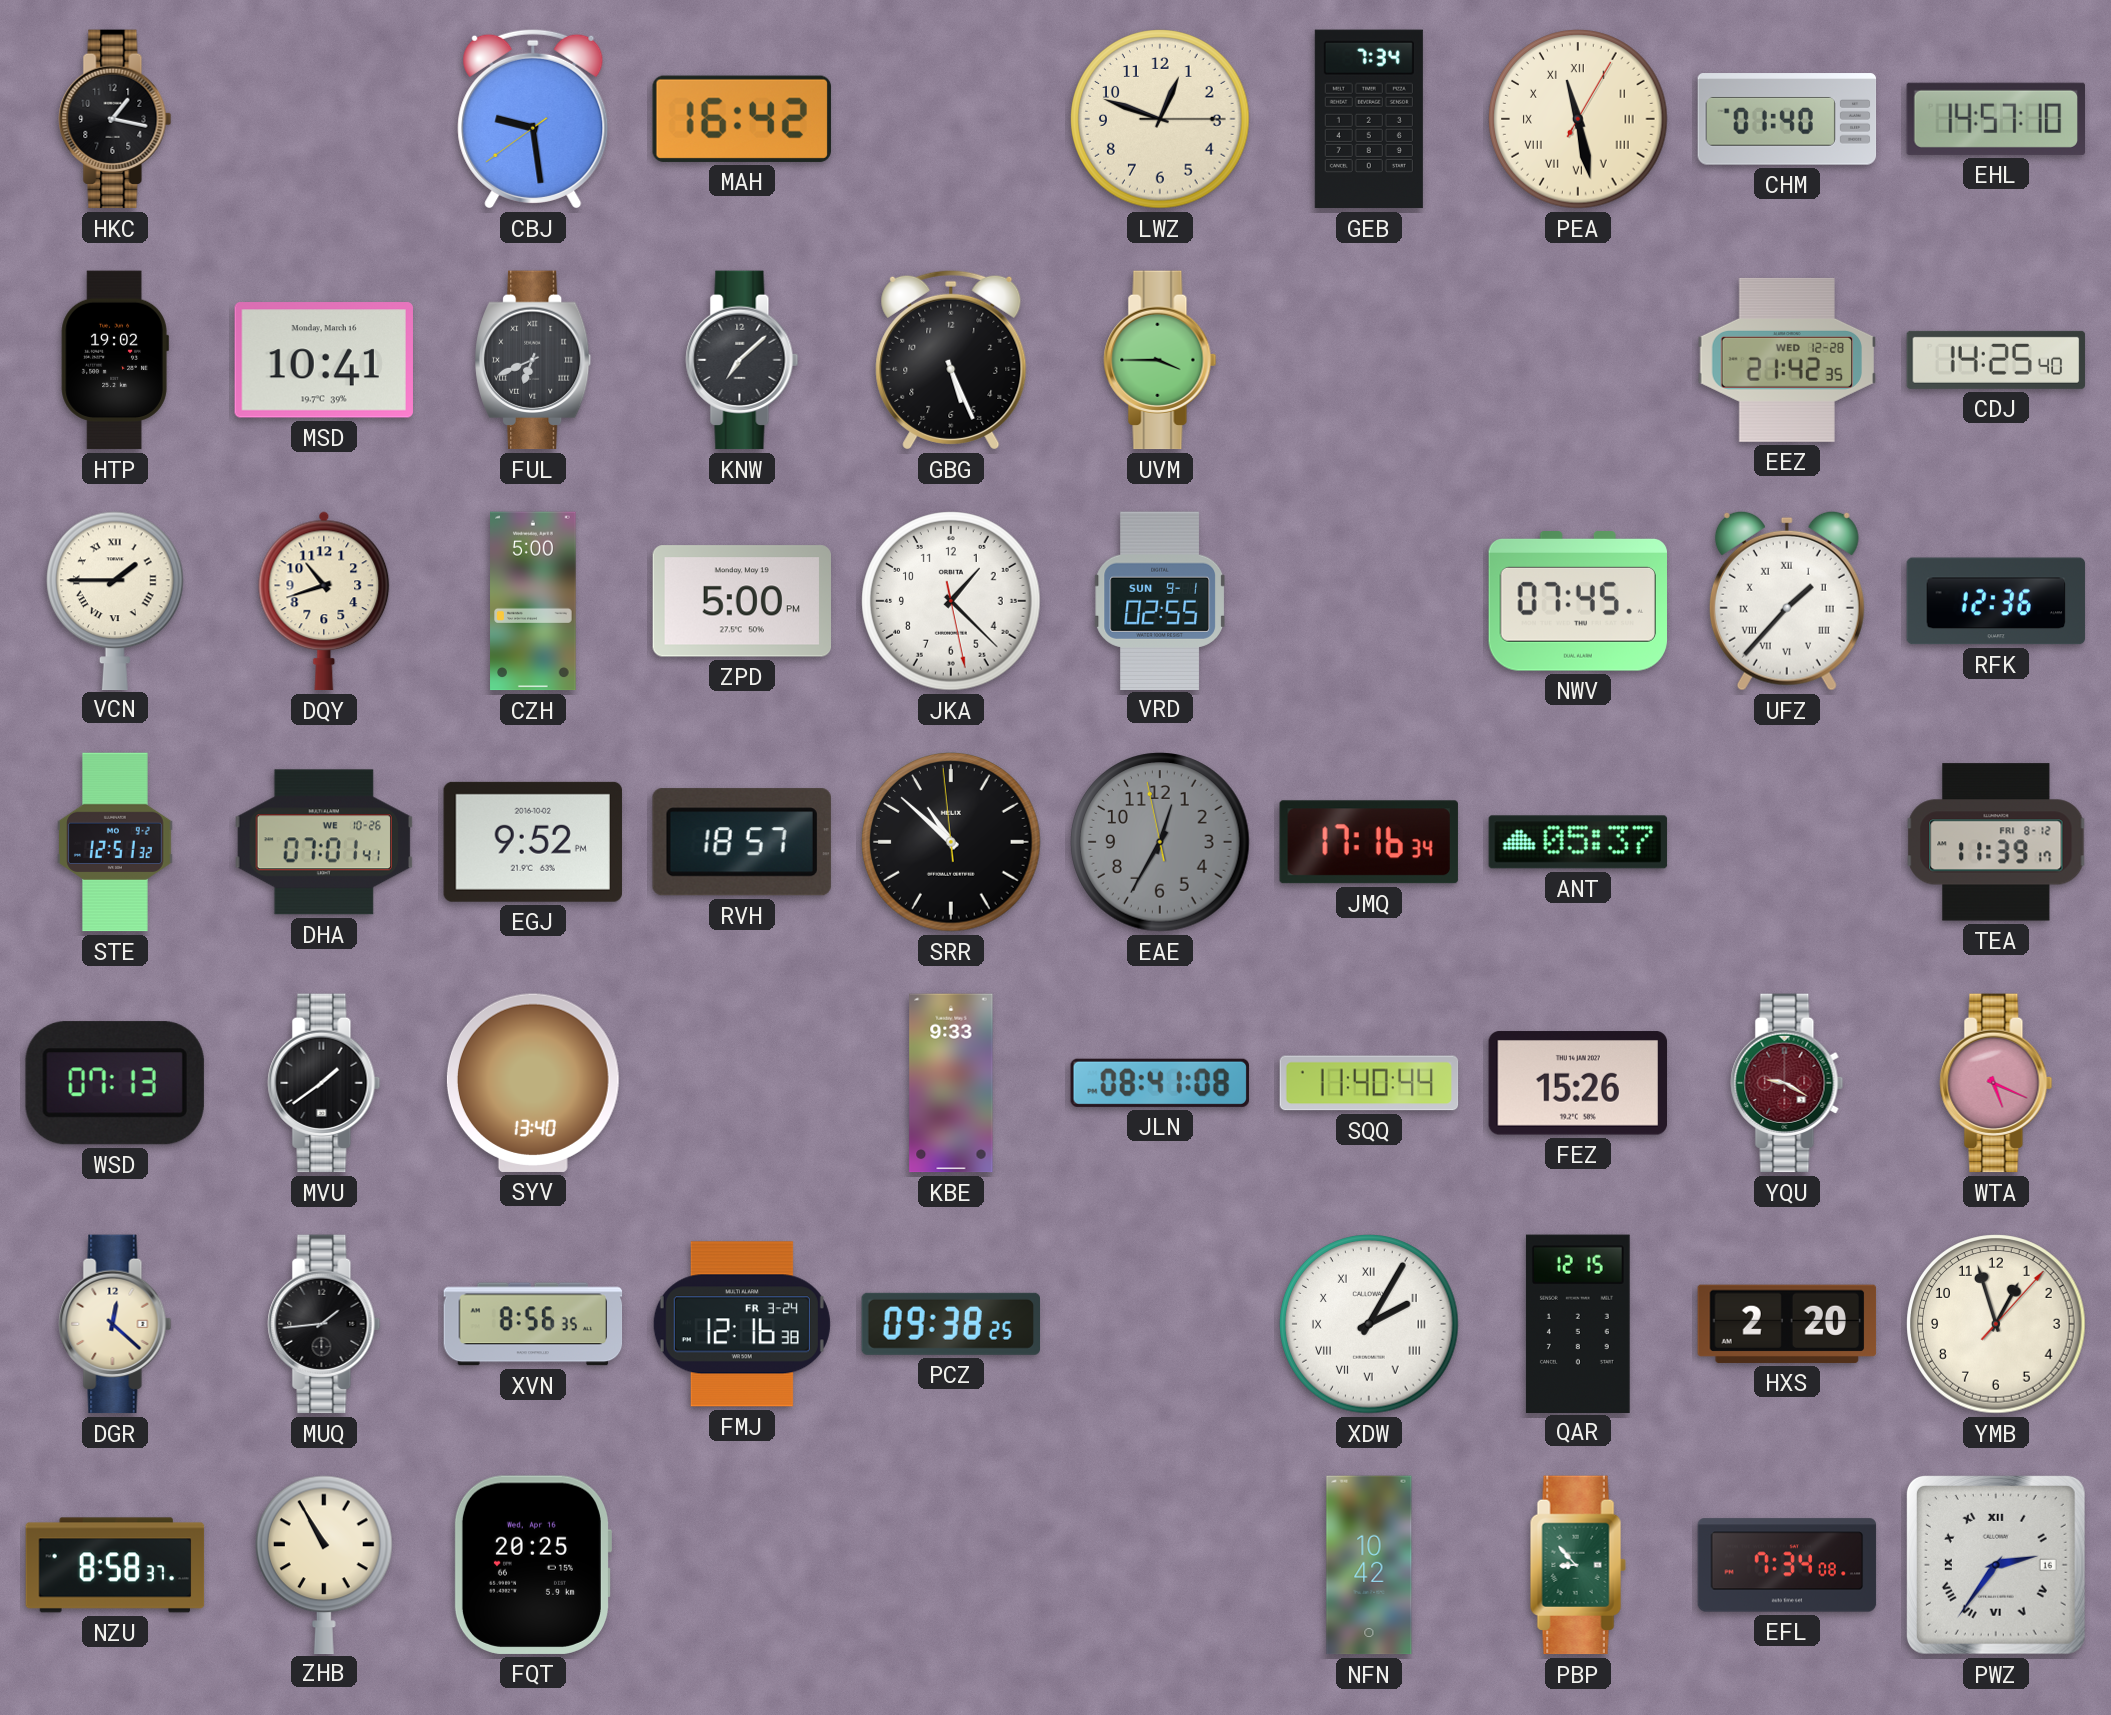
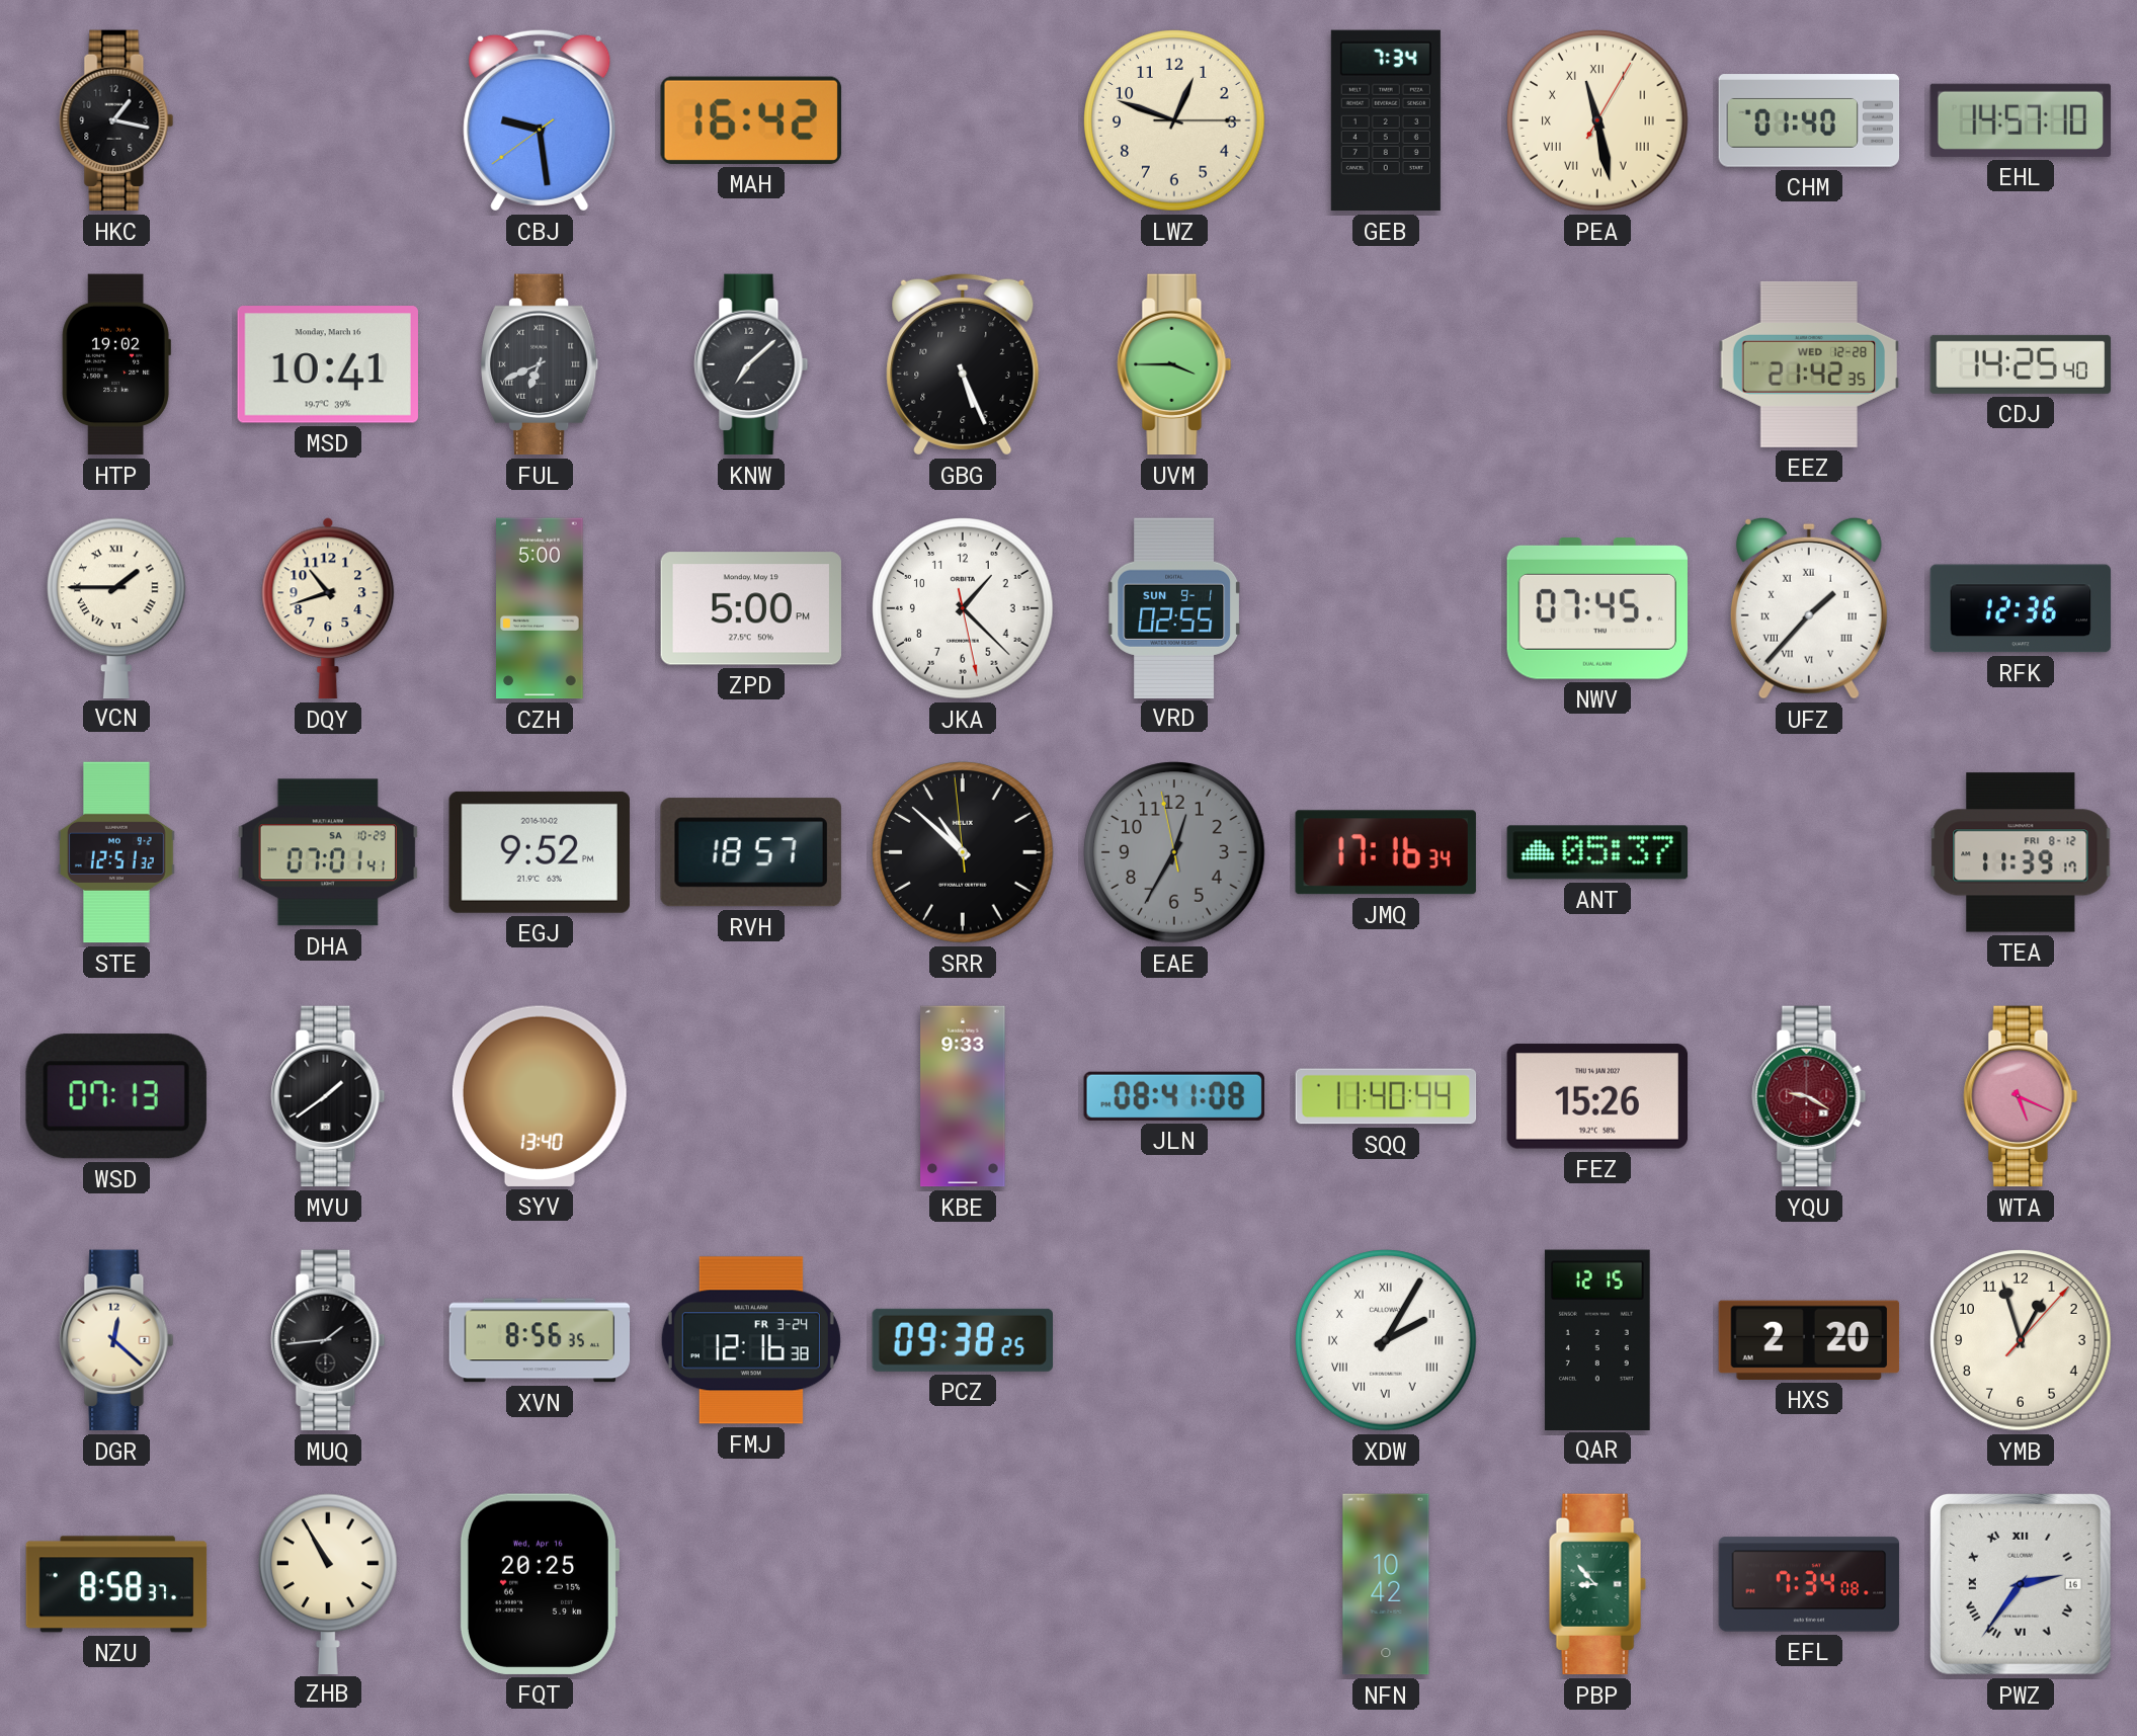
DHA date: WE 10-26 -> SA 10-29
